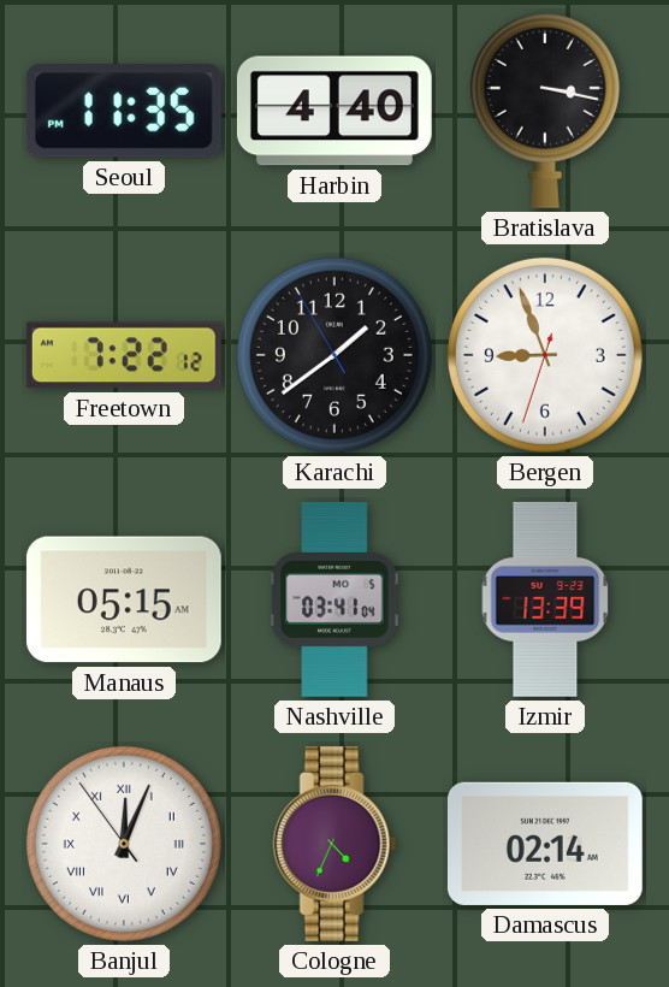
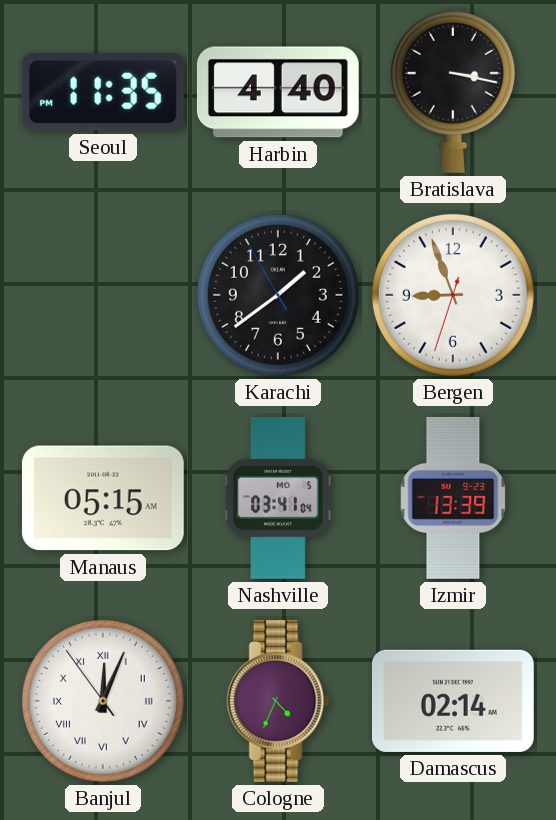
Freetown: 7:22 -> none
